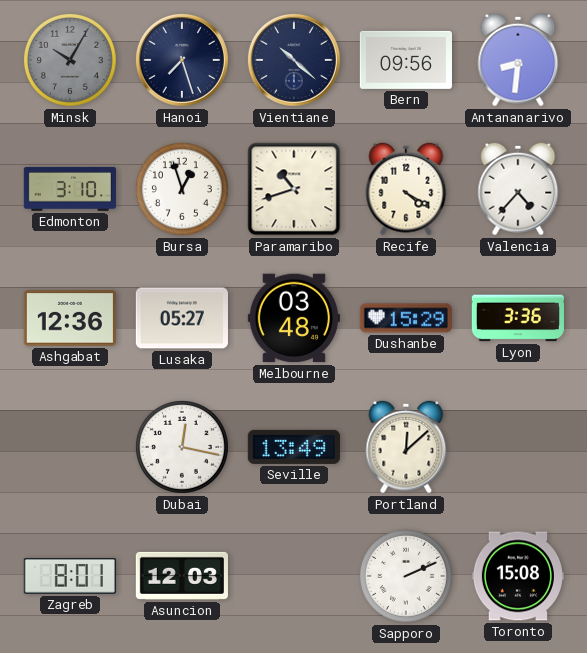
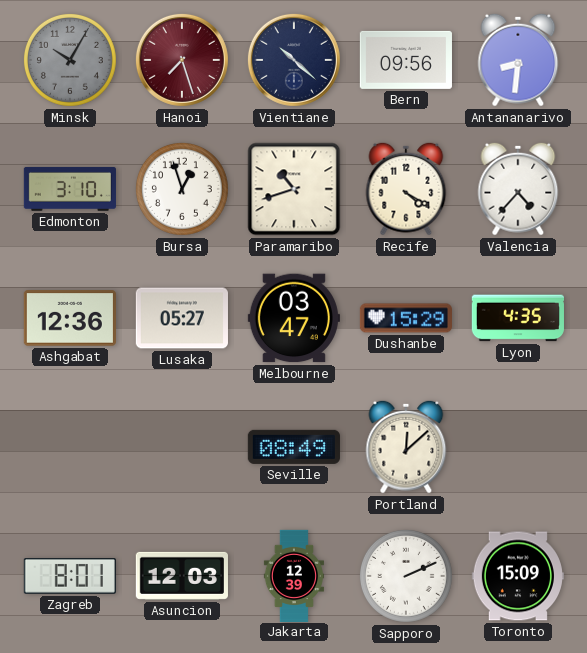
Hanoi dial: navy -> burgundy
Melbourne: 03:48 -> 03:47
Lyon: 3:36 -> 4:35
Dubai: 12:17 -> none
Seville: 13:49 -> 08:49
Jakarta: none -> 12:39
Toronto: 15:08 -> 15:09
